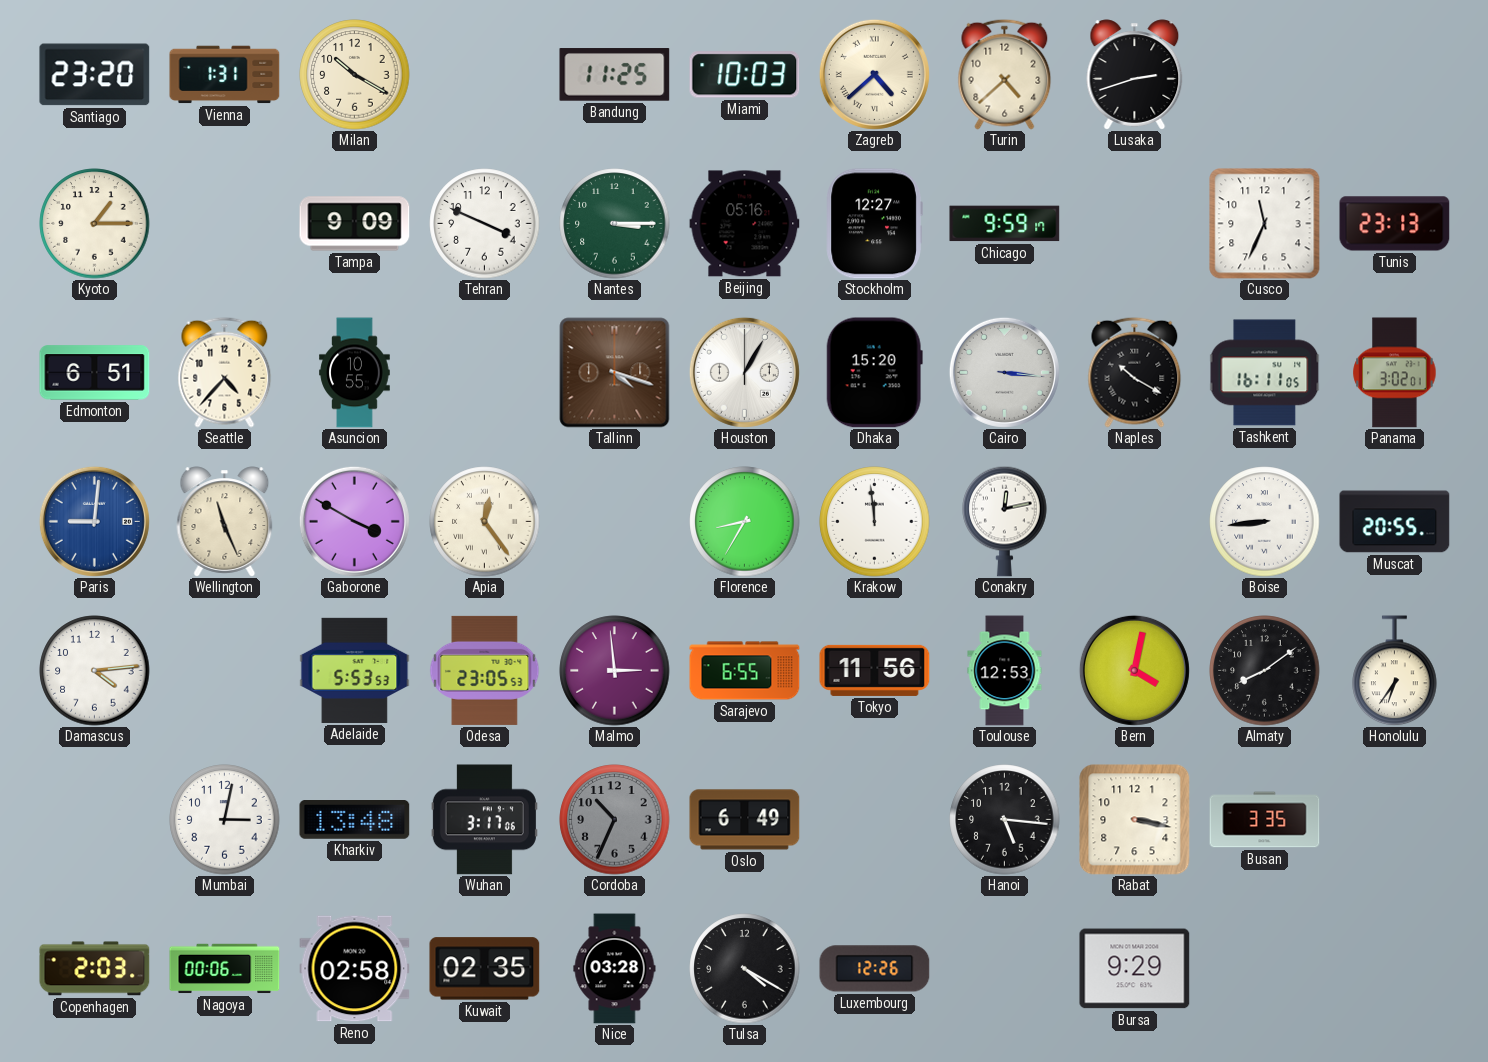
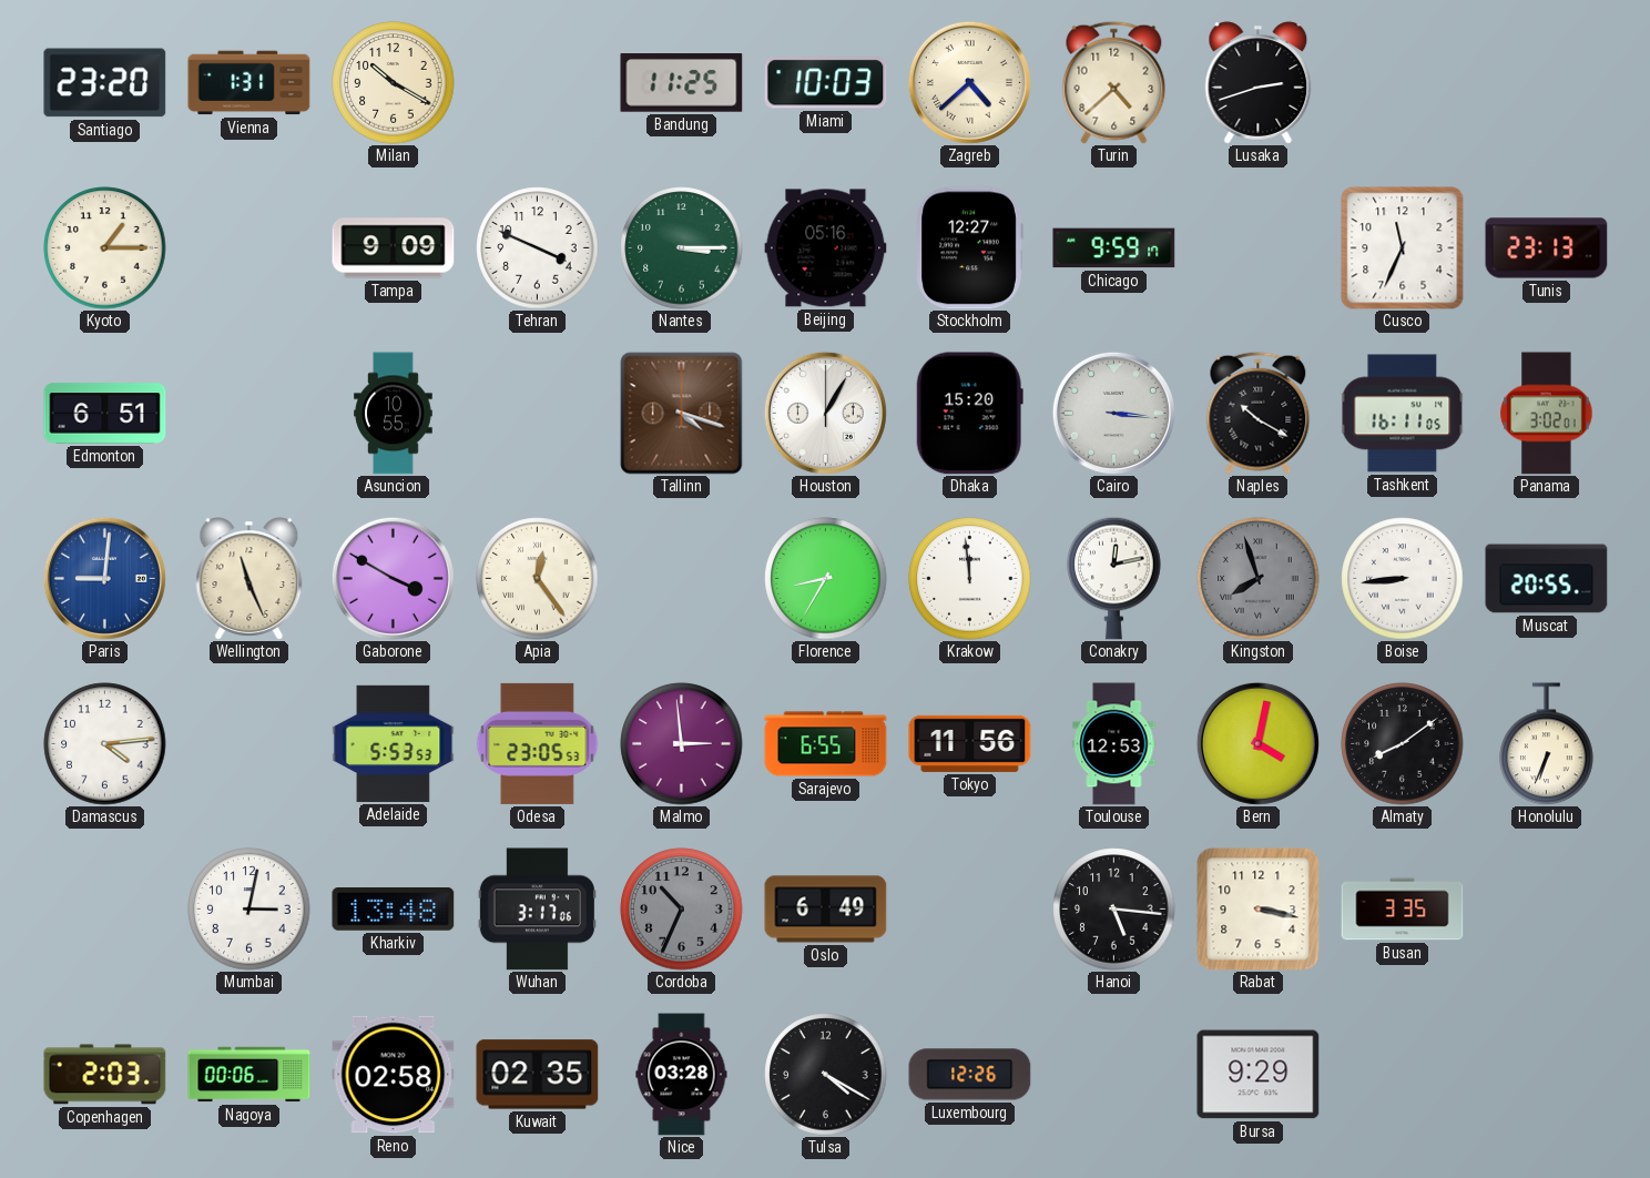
Seattle: 4:37 -> none
Kingston: none -> 7:57
Honolulu: 6:36 -> 6:34
